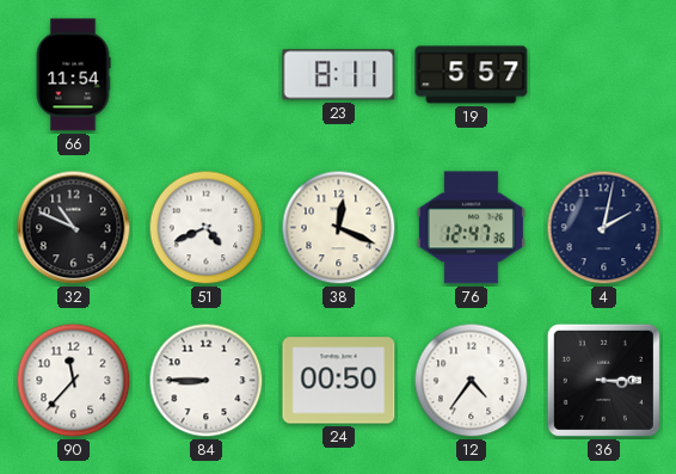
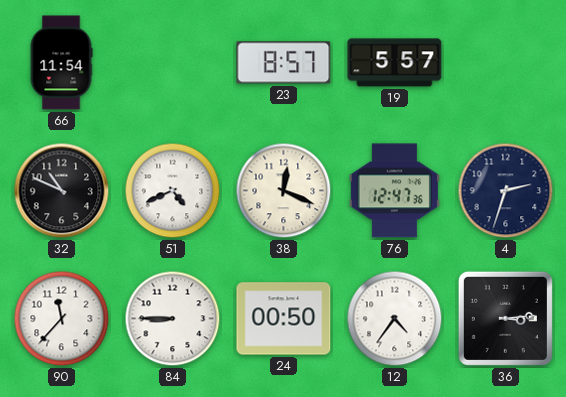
23: 8:11 -> 8:57
4: 2:02 -> 2:33
36: 3:15 -> 3:14
